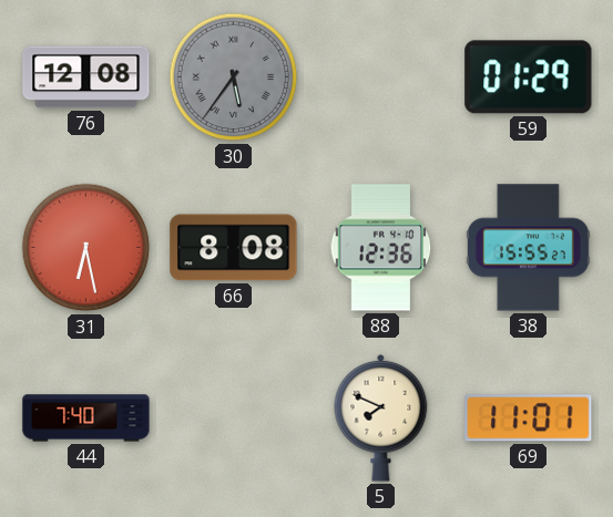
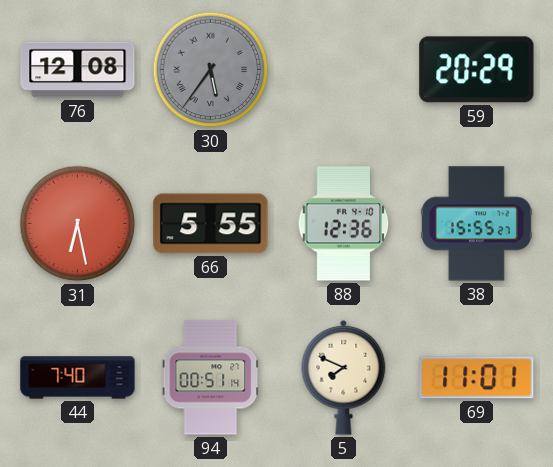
59: 01:29 -> 20:29
66: 8:08 -> 5:55
94: none -> 00:51
